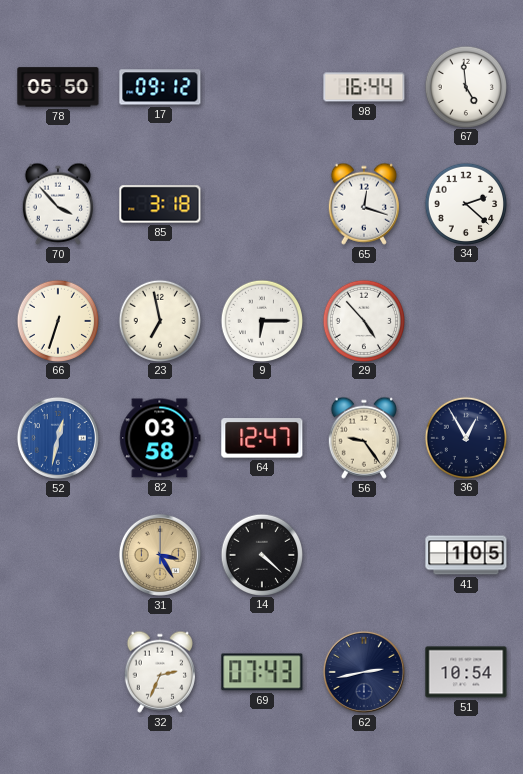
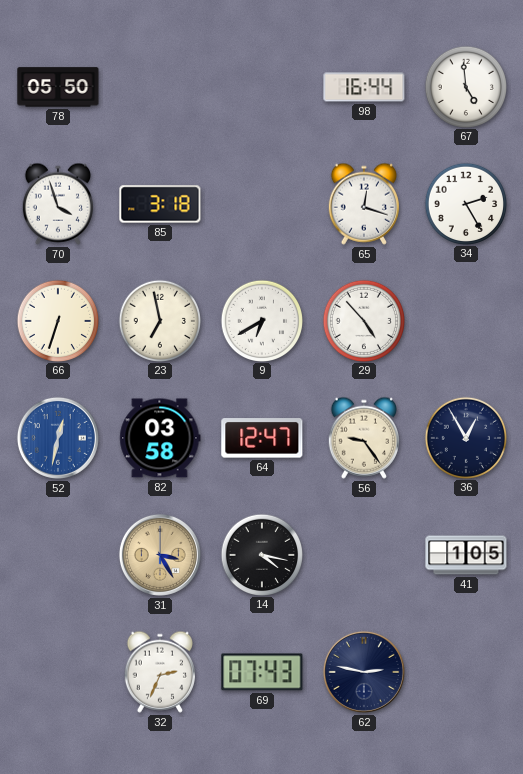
17: 09:12 -> none
70: 3:53 -> 3:57
34: 2:22 -> 2:25
9: 6:15 -> 6:40
14: 4:22 -> 4:17
62: 2:43 -> 2:47
51: 10:54 -> none
